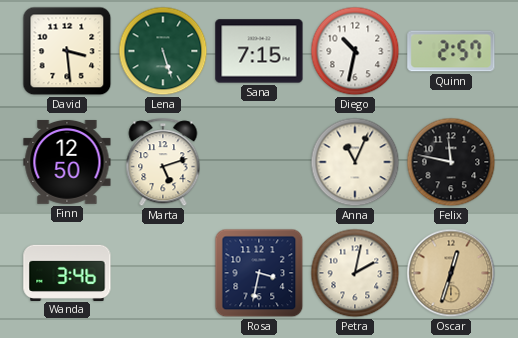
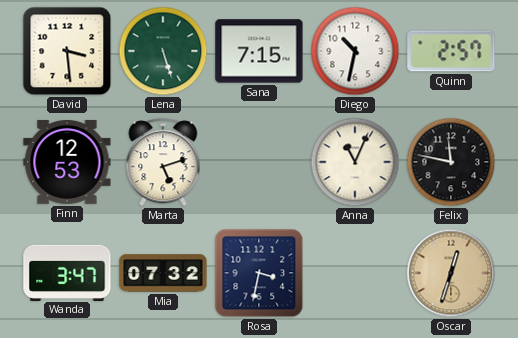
Finn: 12:50 -> 12:53
Wanda: 3:46 -> 3:47
Mia: none -> 07:32
Petra: 2:02 -> none
